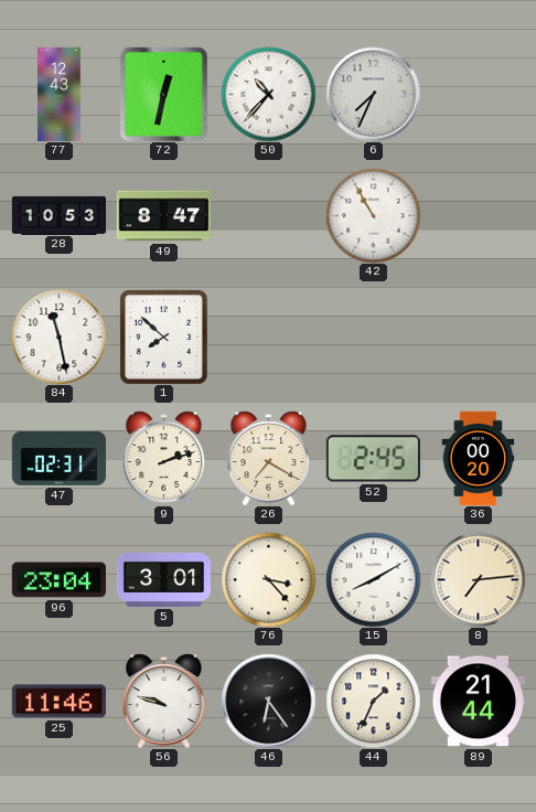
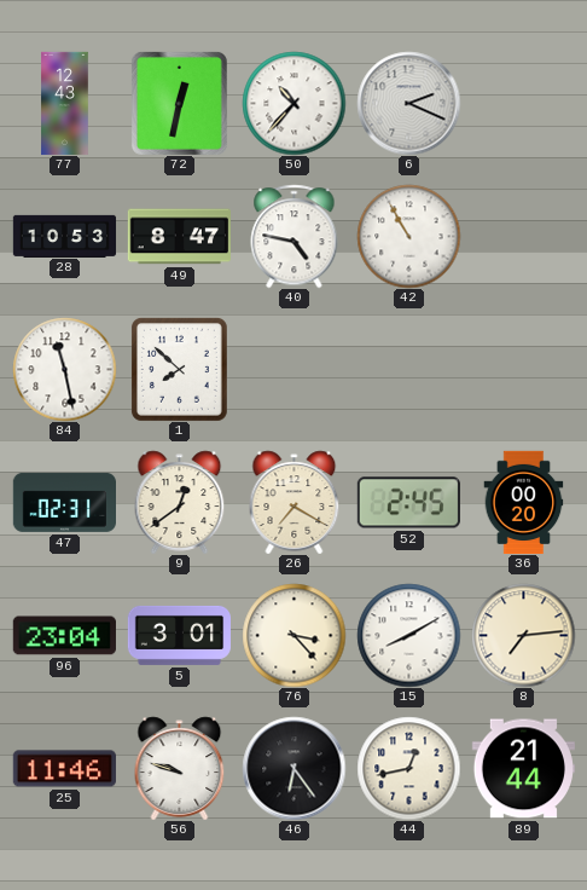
6: 7:34 -> 2:19
40: none -> 4:47
9: 2:12 -> 12:39
44: 1:34 -> 12:43
